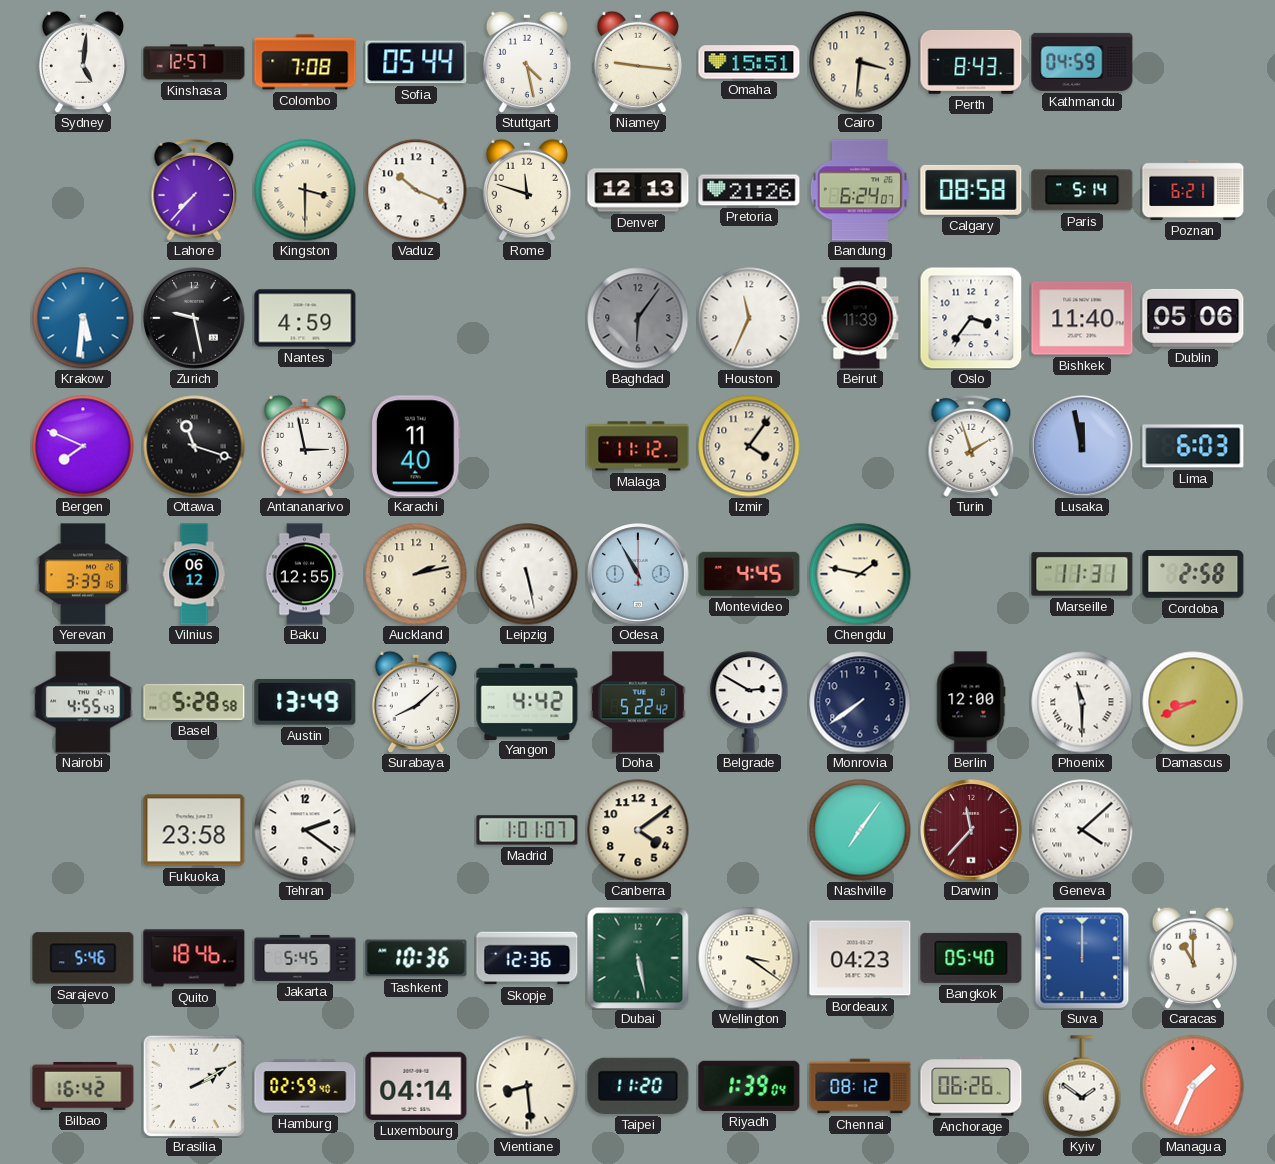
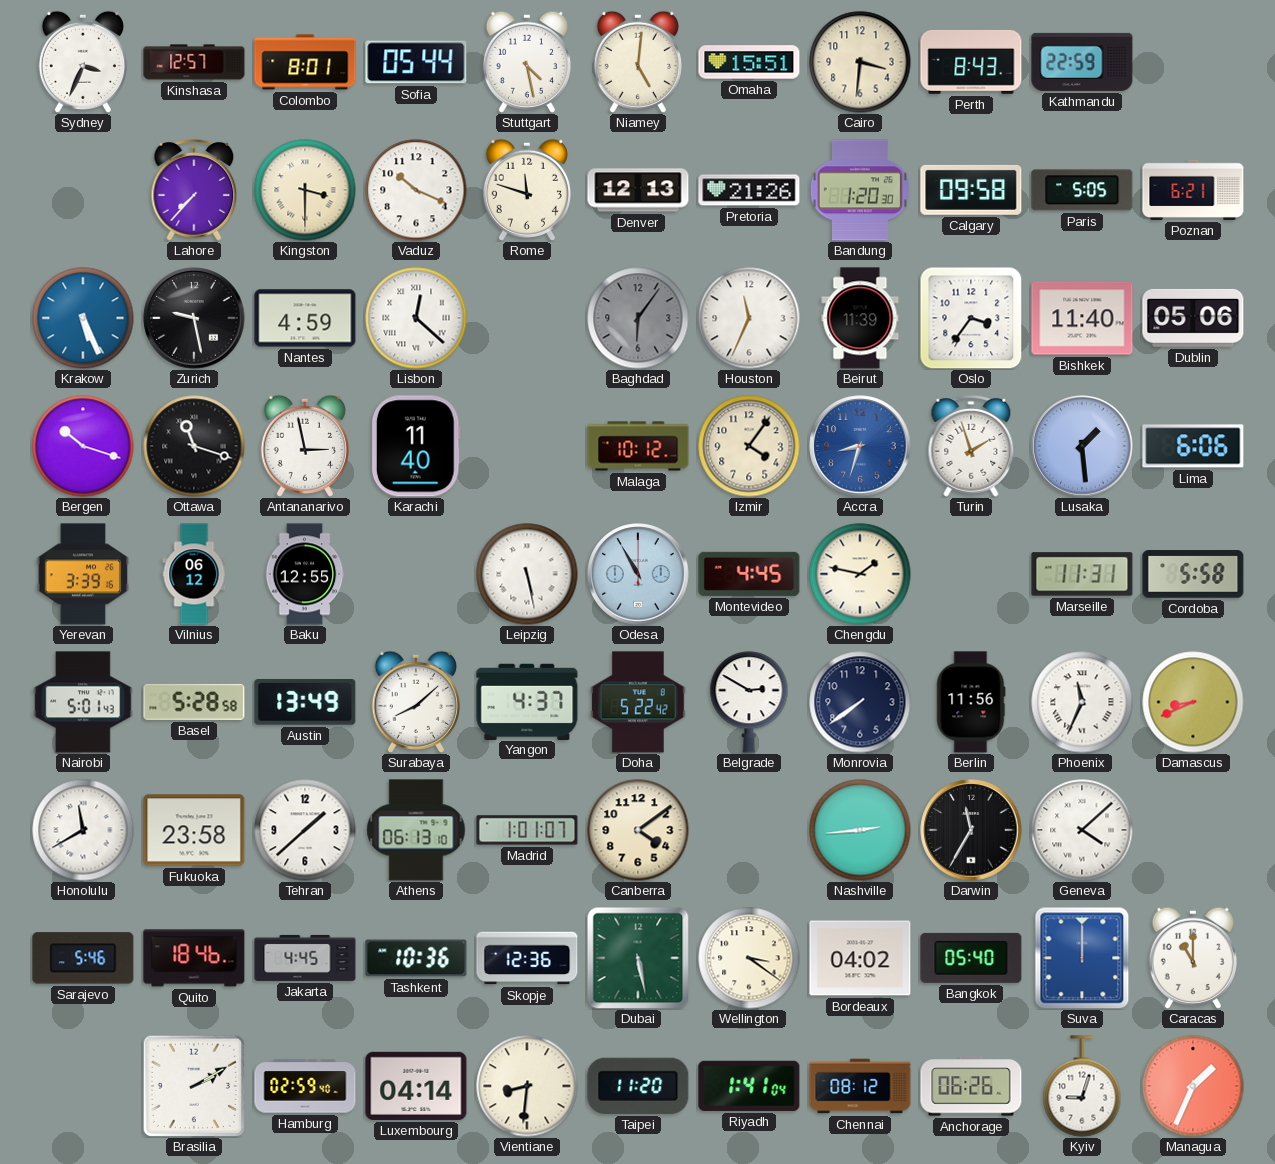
Sydney: 5:01 -> 3:34
Colombo: 7:08 -> 8:01
Niamey: 9:16 -> 5:01
Kathmandu: 04:59 -> 22:59
Bandung: 6:24 -> 1:20
Calgary: 08:58 -> 09:58
Paris: 5:14 -> 5:05
Krakow: 5:31 -> 5:26
Lisbon: none -> 12:22
Bergen: 7:49 -> 10:18
Malaga: 11:12 -> 10:12
Accra: none -> 8:33
Lusaka: 11:58 -> 1:29
Lima: 6:03 -> 6:06
Auckland: 2:13 -> none
Cordoba: 2:58 -> 5:58
Nairobi: 4:55 -> 5:01
Yangon: 4:42 -> 4:37
Berlin: 12:00 -> 11:56
Phoenix: 11:30 -> 11:34
Honolulu: none -> 11:40
Tehran: 2:21 -> 1:38
Athens: none -> 06:13
Nashville: 7:06 -> 2:44
Darwin: 11:37 -> 11:35
Darwin dial: burgundy -> black
Jakarta: 5:45 -> 4:45
Bordeaux: 04:23 -> 04:02
Bilbao: 16:42 -> none
Vientiane: 8:29 -> 8:31
Riyadh: 1:39 -> 1:41
Kyiv: 1:51 -> 9:03
